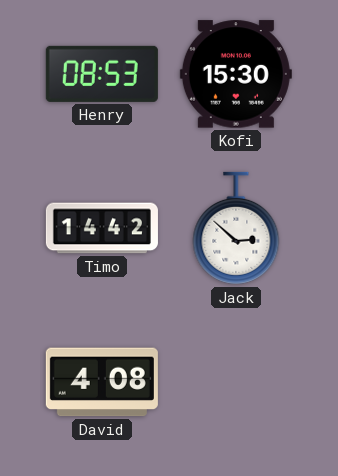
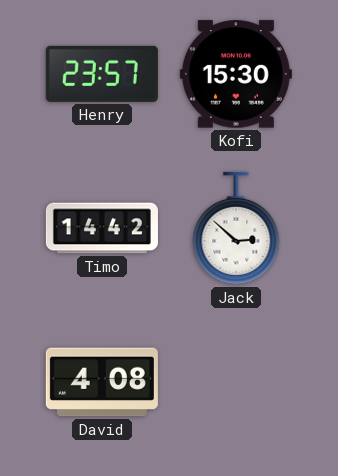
Henry: 08:53 -> 23:57
